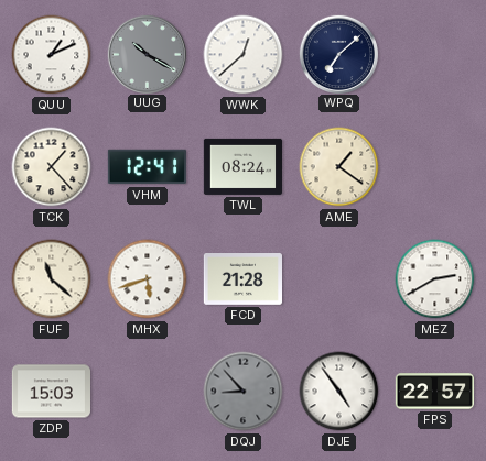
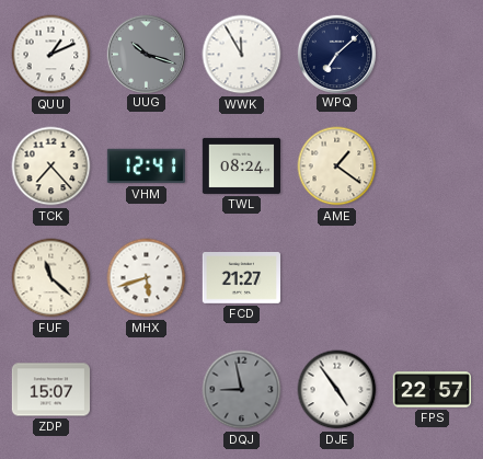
UUG: 10:20 -> 10:18
WWK: 12:38 -> 11:55
TCK: 1:23 -> 7:23
FCD: 21:28 -> 21:27
MEZ: 2:40 -> none
ZDP: 15:03 -> 15:07
DQJ: 8:53 -> 8:58
